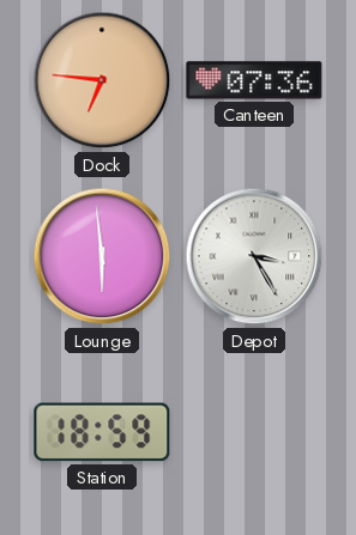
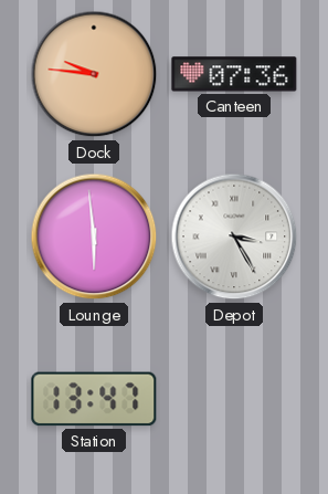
Dock: 6:46 -> 9:46
Station: 18:59 -> 13:47
